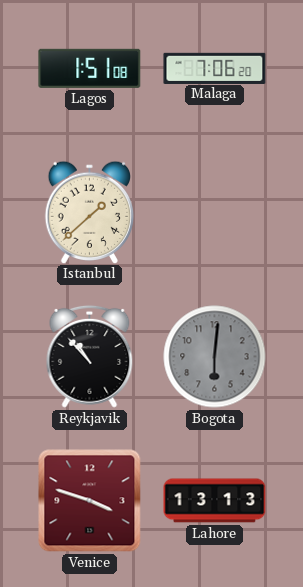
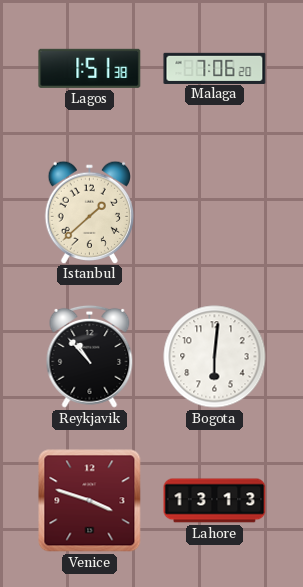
Lagos: 1:51:08 -> 1:51:38
Bogota dial: grey -> white
